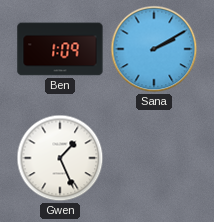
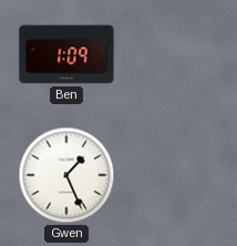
Sana: 2:10 -> none
